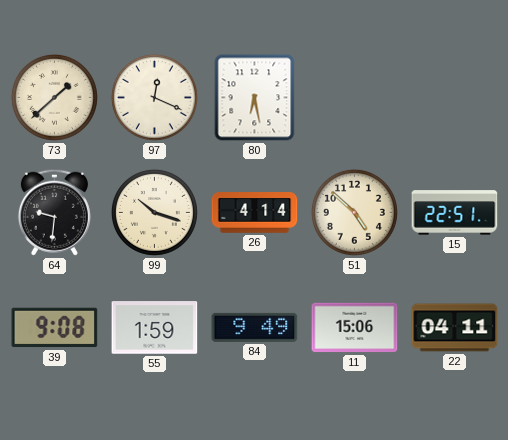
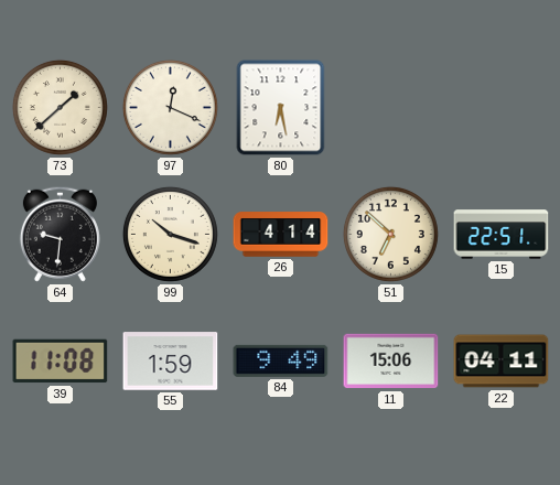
51: 4:52 -> 6:52
39: 9:08 -> 11:08
